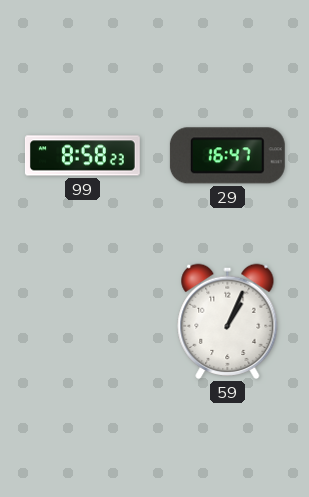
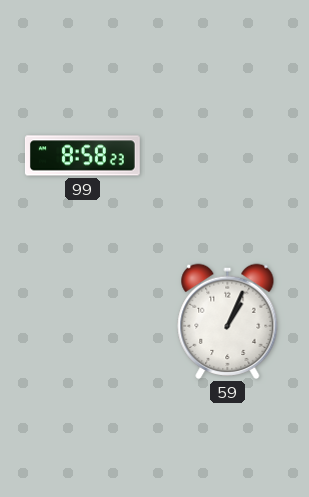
29: 16:47 -> none
